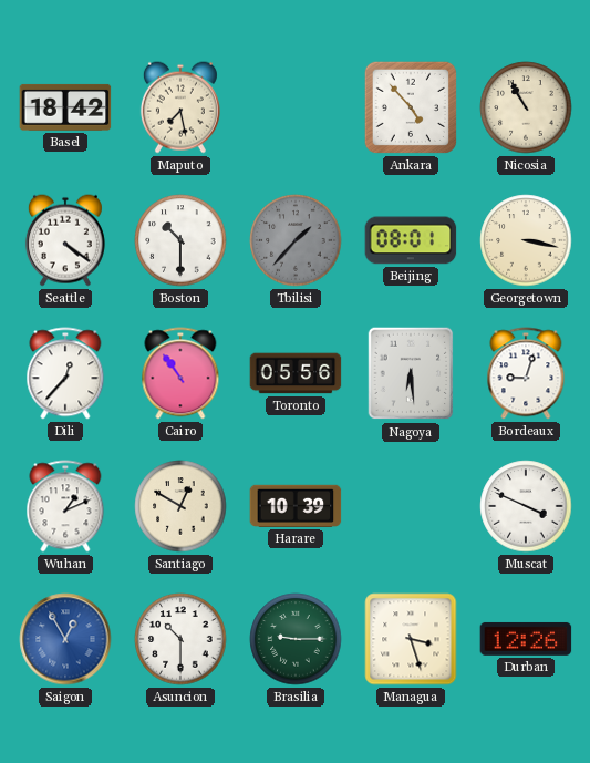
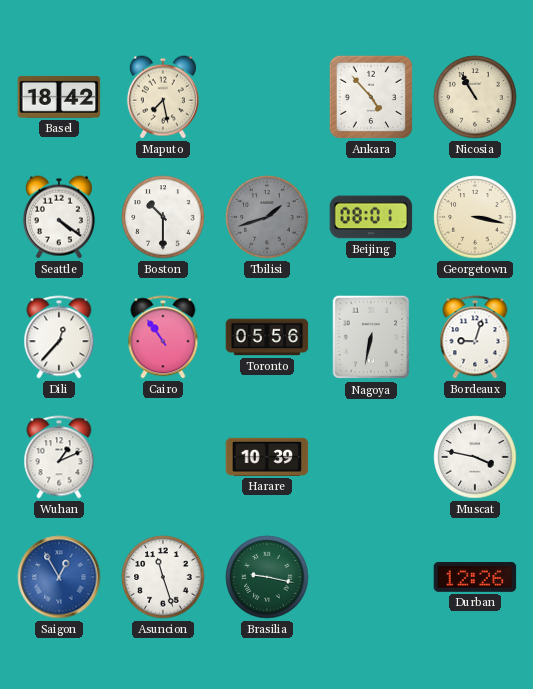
Tbilisi: 1:37 -> 1:42
Nagoya: 6:29 -> 6:32
Santiago: 12:50 -> none
Muscat: 3:49 -> 3:47
Asuncion: 10:30 -> 11:27
Brasilia: 9:15 -> 9:17
Managua: 3:27 -> none
